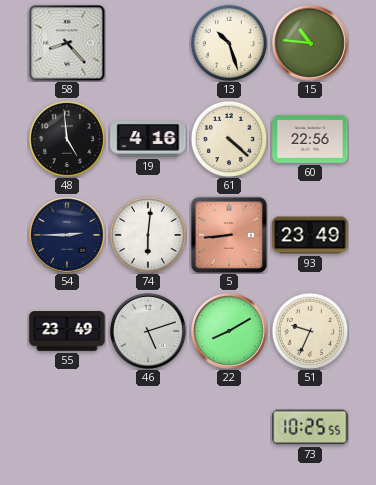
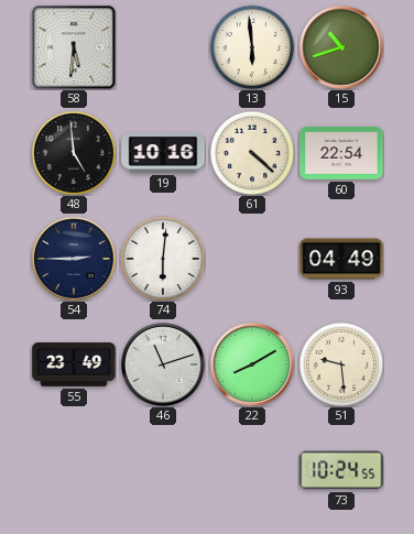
58: 8:23 -> 5:31
13: 10:27 -> 5:59
15: 10:46 -> 10:42
19: 4:16 -> 10:16
60: 22:56 -> 22:54
5: 8:44 -> none
93: 23:49 -> 04:49
46: 5:12 -> 11:12
51: 9:34 -> 9:29
73: 10:25 -> 10:24
